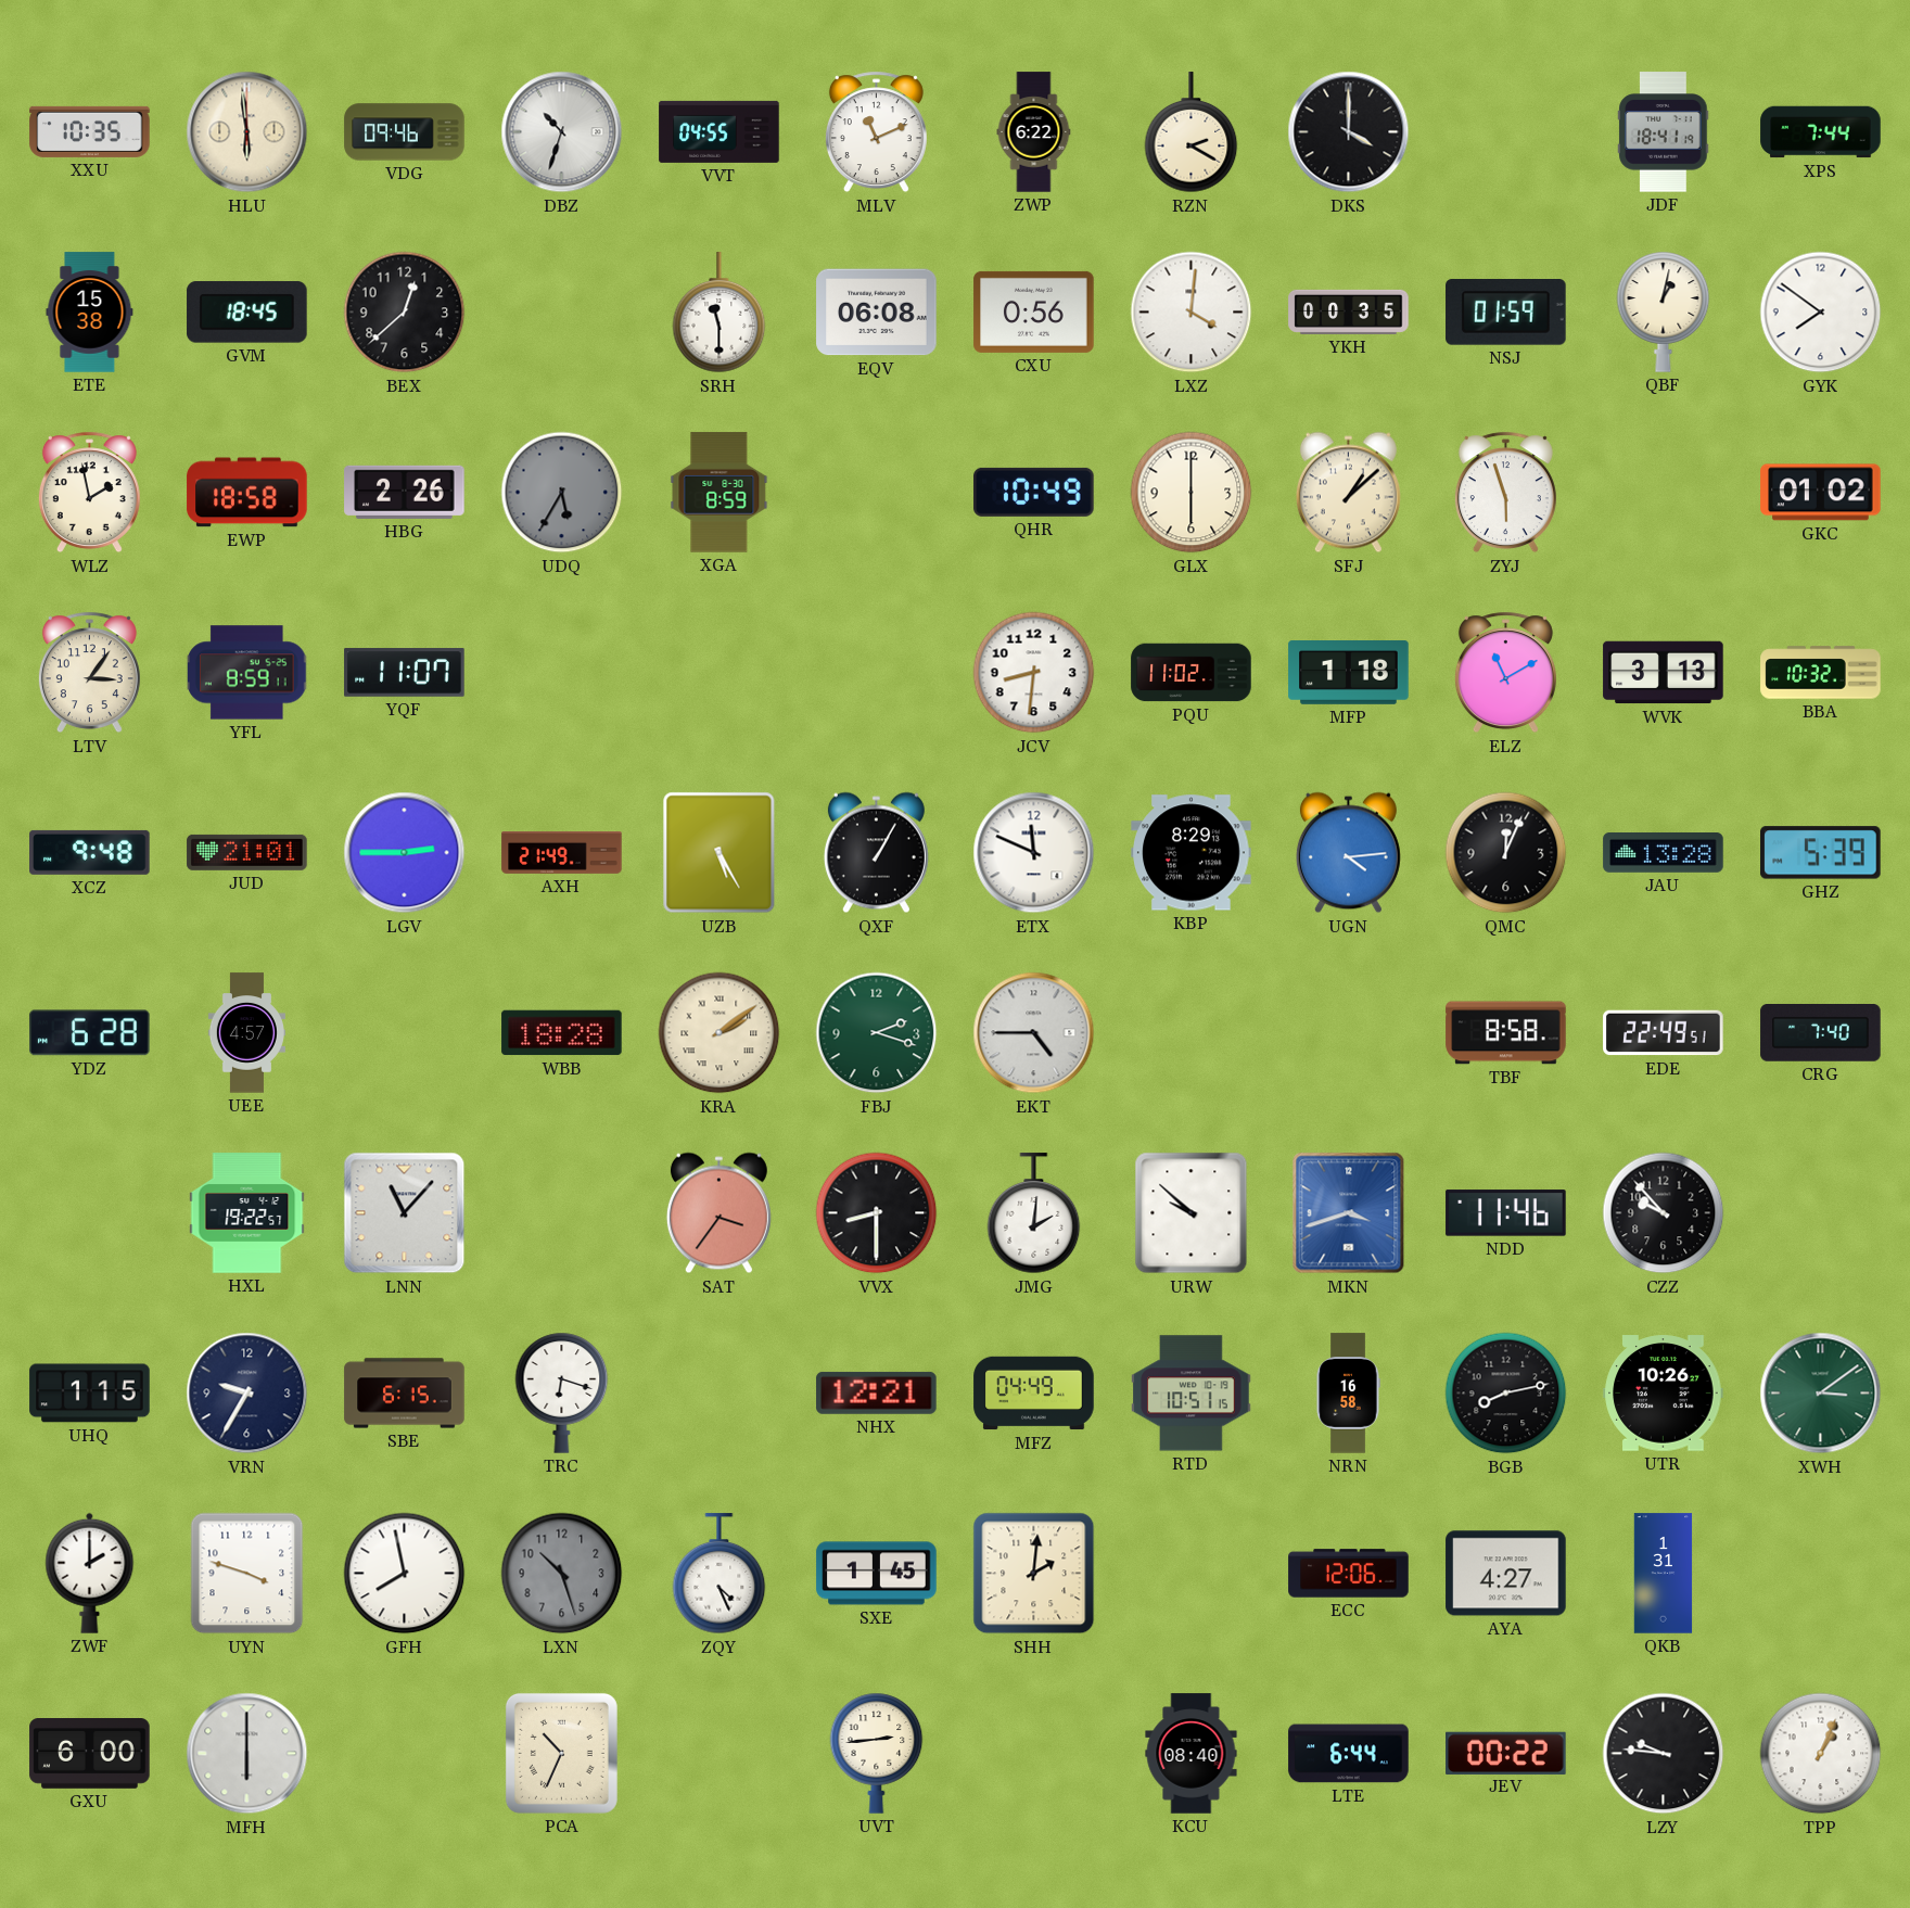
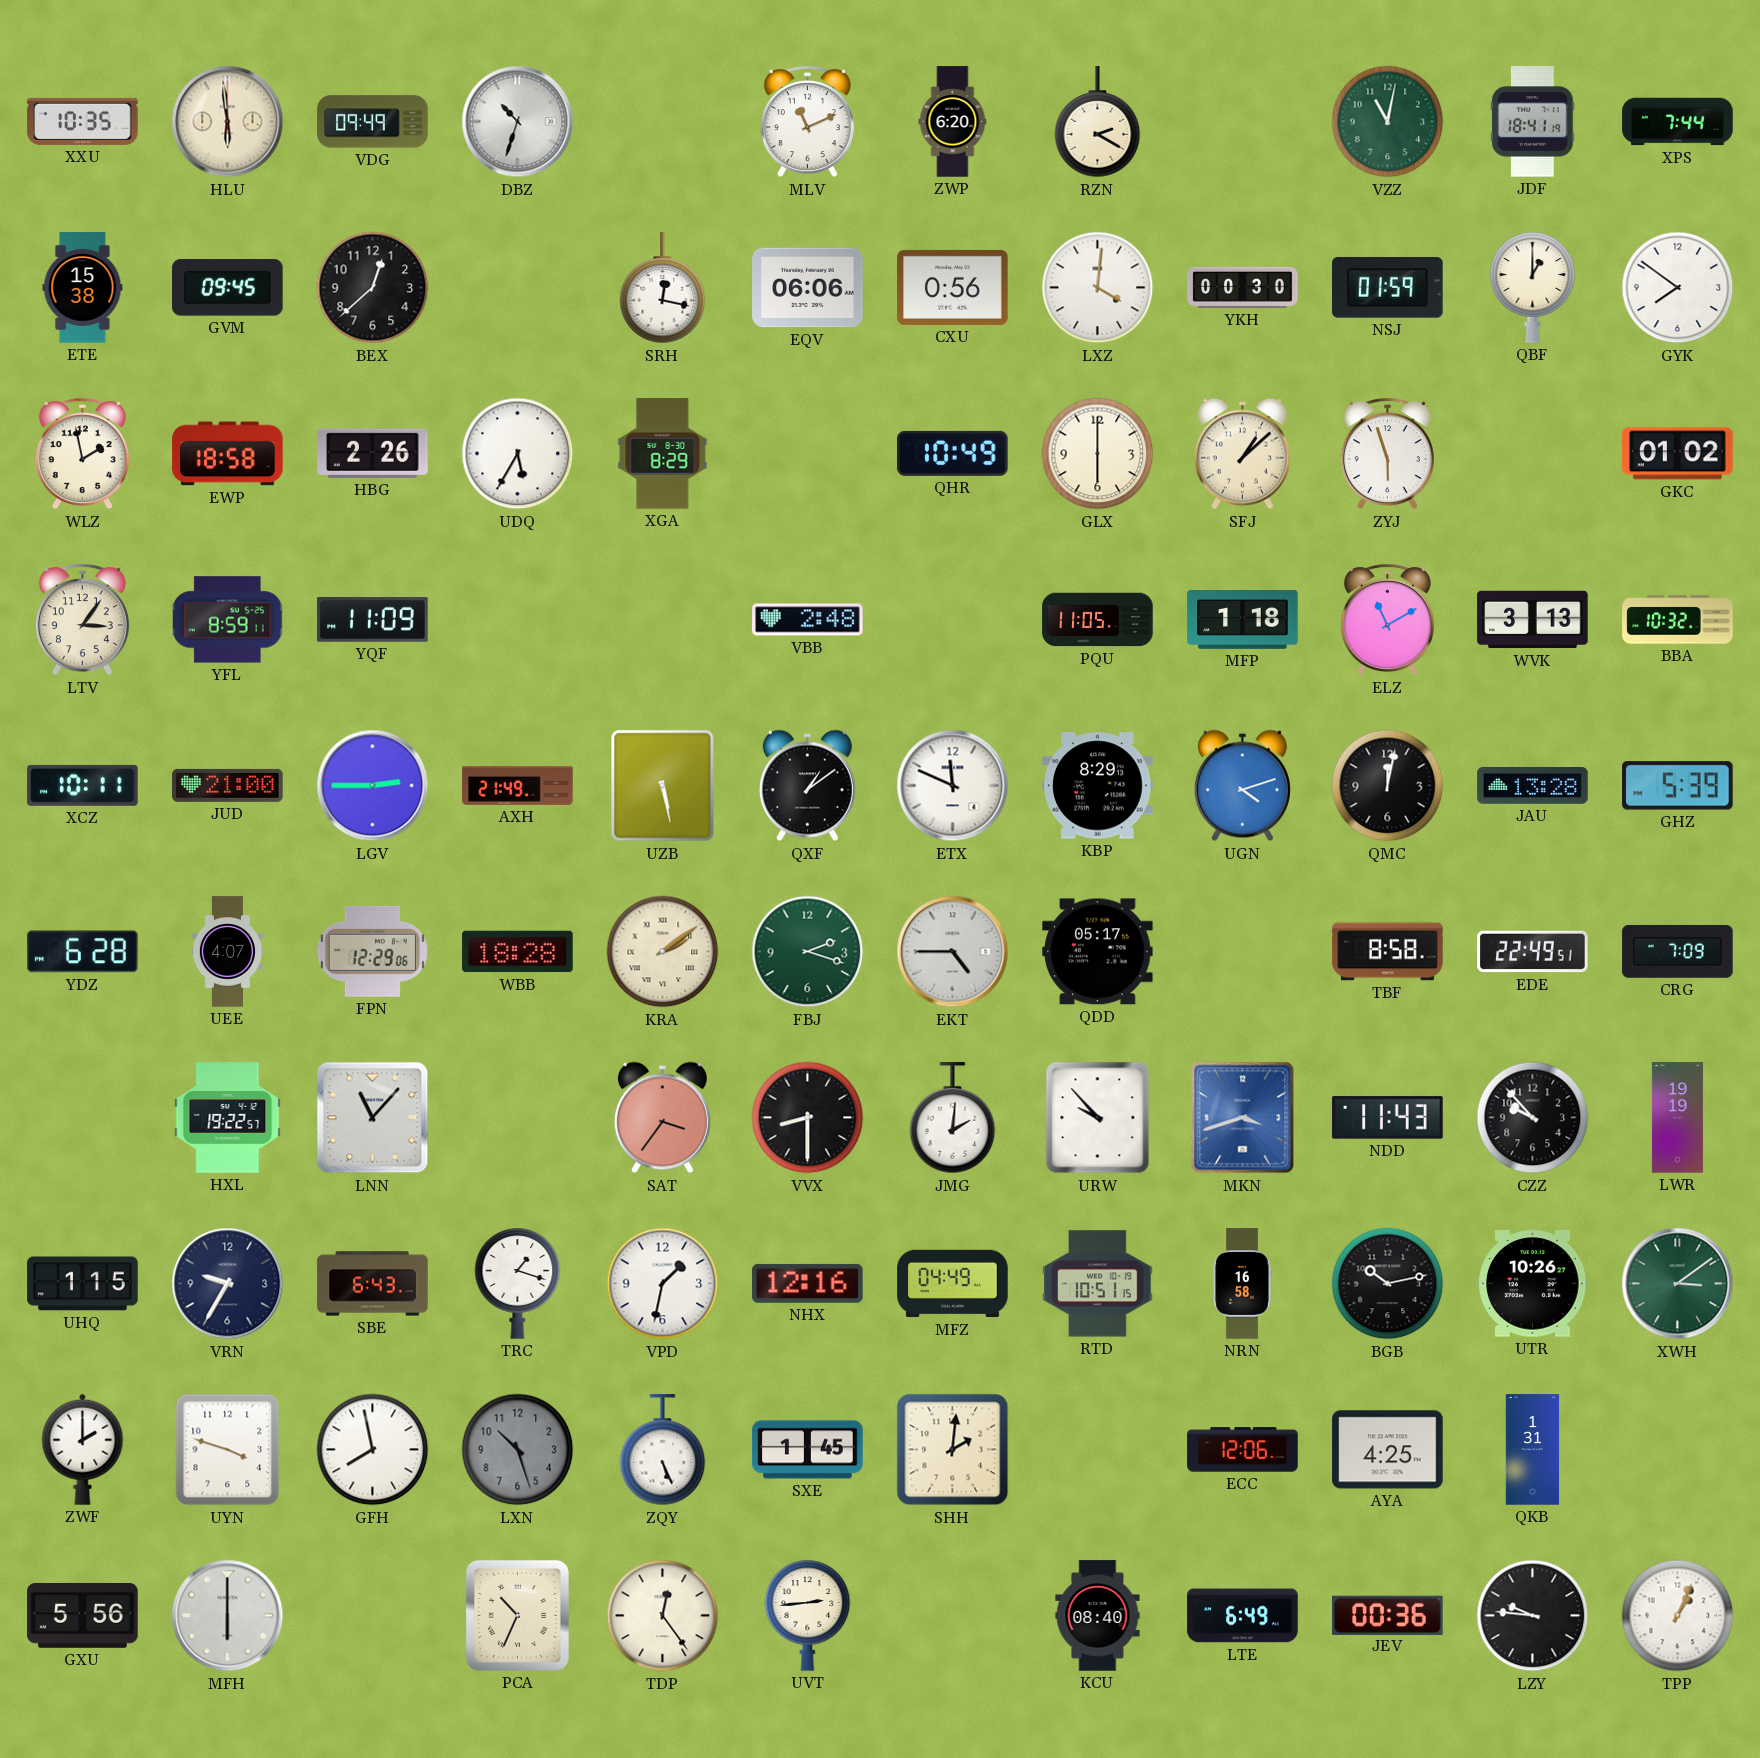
VDG: 09:46 -> 09:49
VVT: 04:55 -> none
ZWP: 6:22 -> 6:20
DKS: 4:00 -> none
VZZ: none -> 11:02
GVM: 18:45 -> 09:45
SRH: 11:30 -> 12:17
EQV: 06:08 -> 06:06
YKH: 00:35 -> 00:30
QBF: 1:02 -> 1:00
UDQ dial: grey -> white
XGA: 8:59 -> 8:29
YQF: 11:07 -> 11:09
VBB: none -> 2:48
JCV: 8:31 -> none
PQU: 11:02 -> 11:05
XCZ: 9:48 -> 10:11
JUD: 21:01 -> 21:00
UZB: 5:25 -> 5:28
QXF: 1:05 -> 1:09
UGN: 4:14 -> 4:12
QMC: 12:04 -> 12:02
UEE: 4:57 -> 4:07
FPN: none -> 12:29
QDD: none -> 05:17
CRG: 7:40 -> 7:09
URW: 9:52 -> 9:53
NDD: 11:46 -> 11:43
LWR: none -> 19:19
SBE: 6:15 -> 6:43
TRC: 6:18 -> 1:18
VPD: none -> 1:32
NHX: 12:21 -> 12:16
BGB: 8:13 -> 10:13
ZQY: 4:26 -> 5:26
AYA: 4:27 -> 4:25
GXU: 6:00 -> 5:56
TDP: none -> 12:24
LTE: 6:44 -> 6:49
JEV: 00:22 -> 00:36
